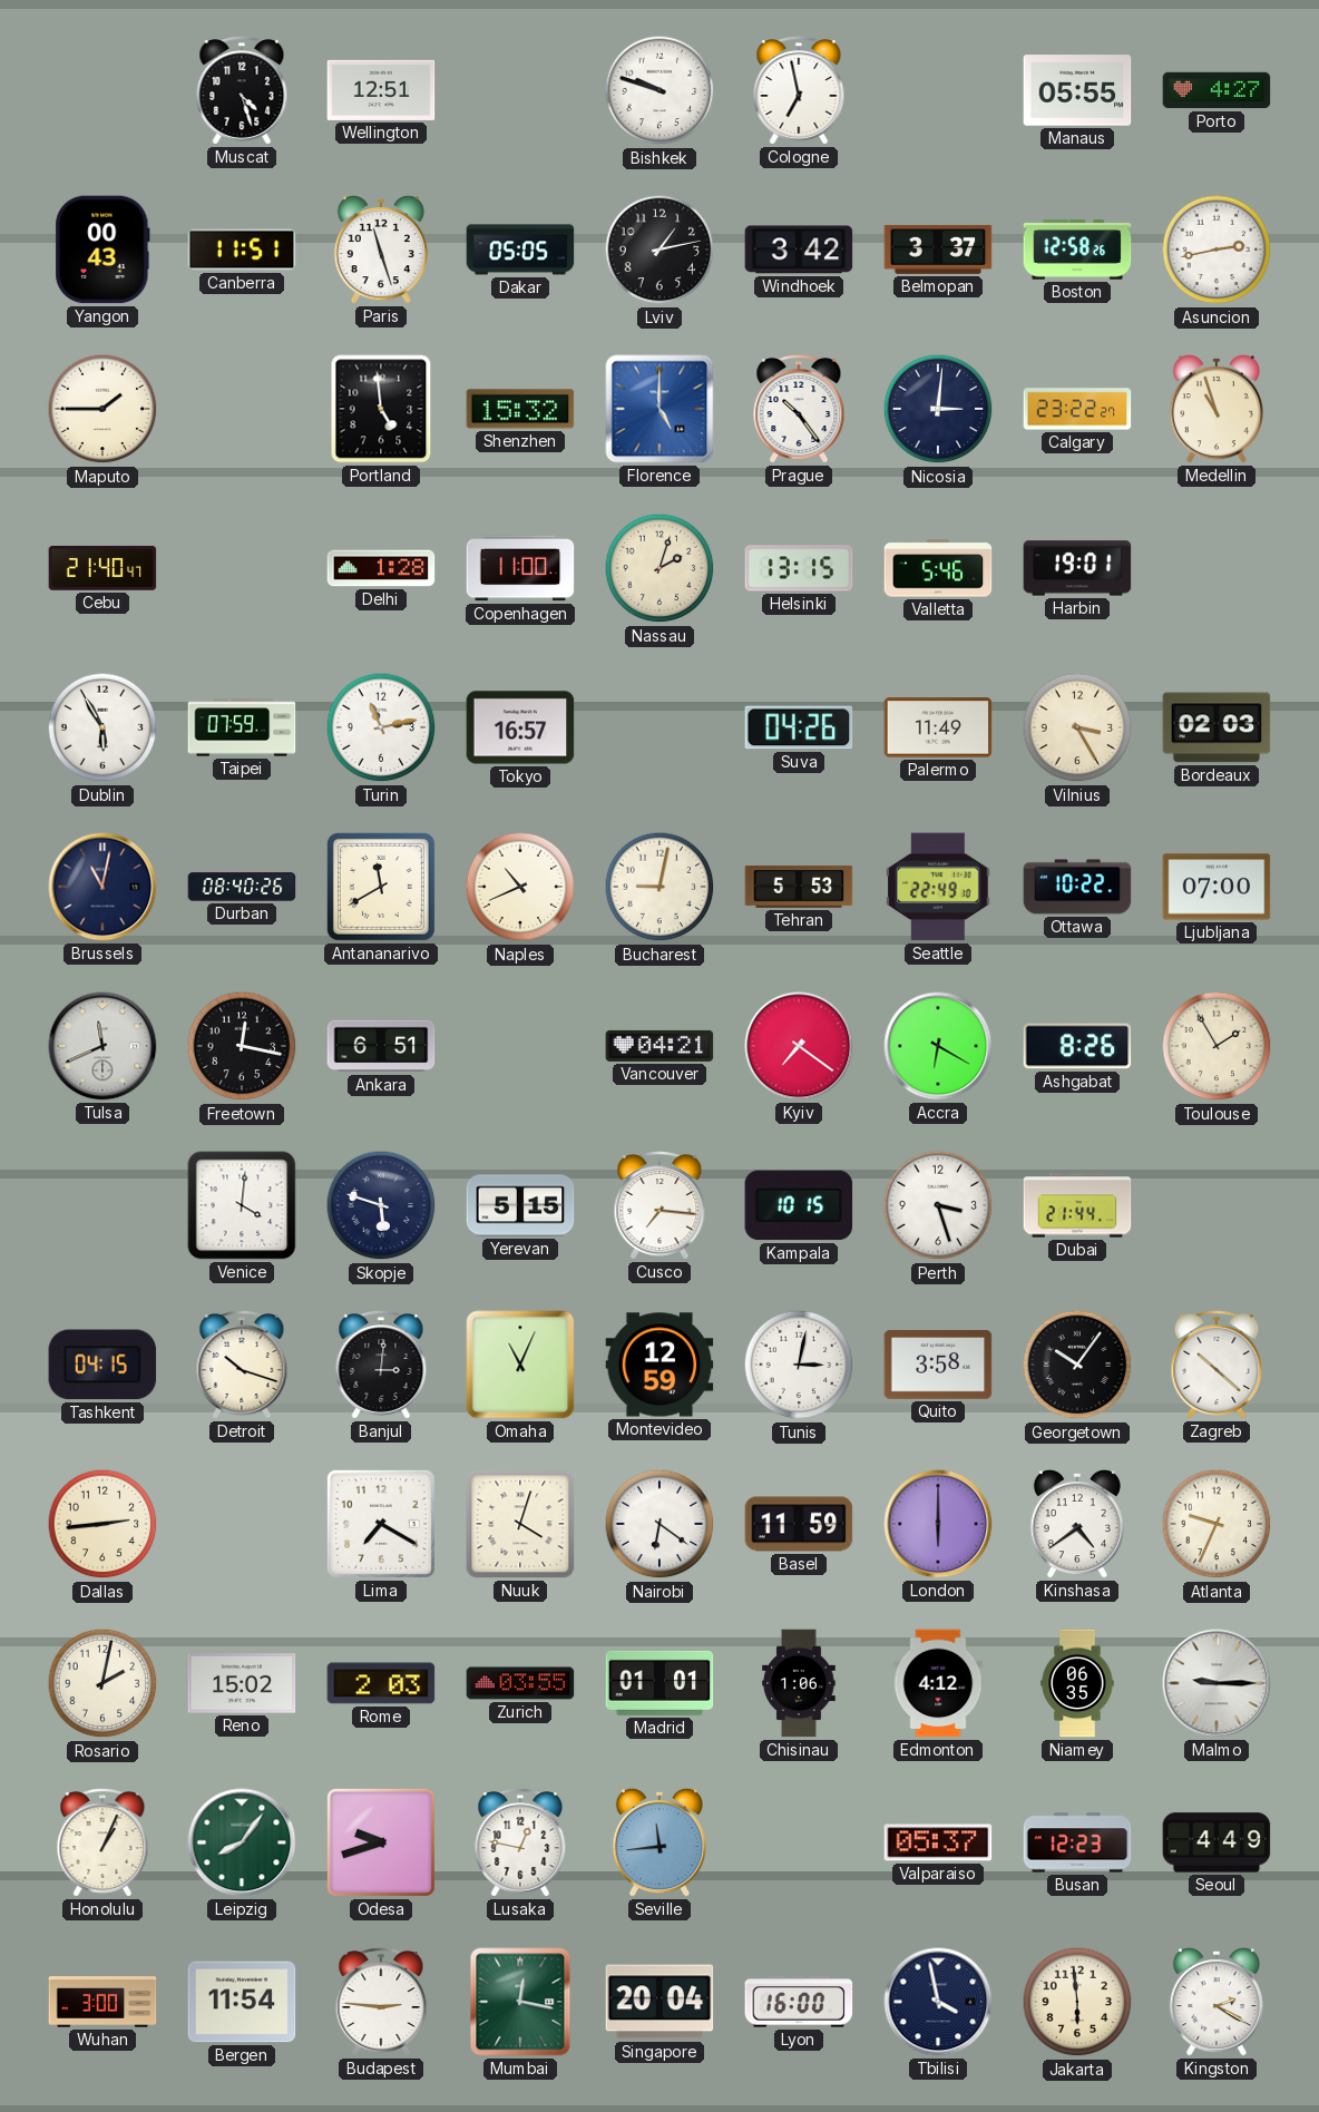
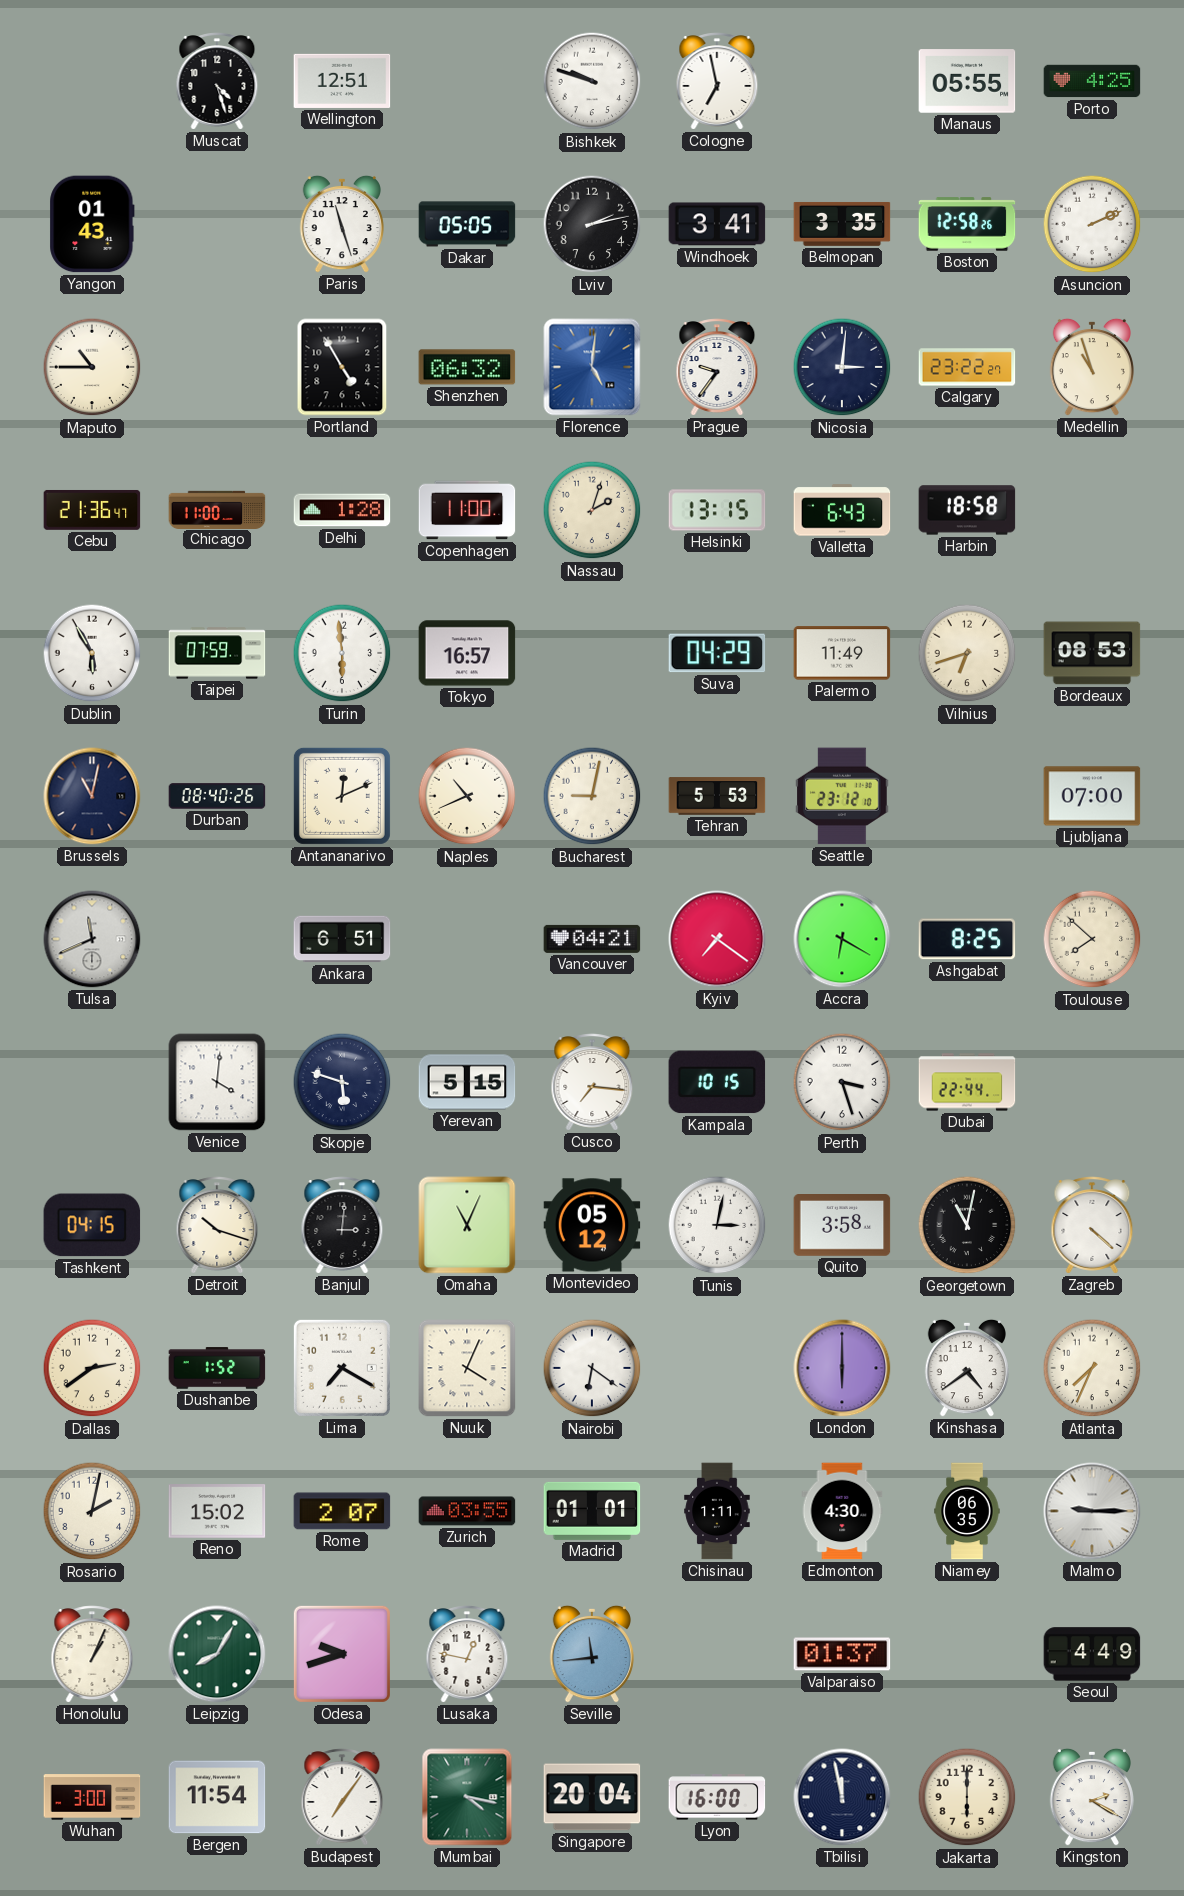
Porto: 4:27 -> 4:25
Yangon: 00:43 -> 01:43
Canberra: 11:51 -> none
Lviv: 1:13 -> 2:13
Windhoek: 3:42 -> 3:41
Belmopan: 3:37 -> 3:35
Asuncion: 2:43 -> 2:11
Maputo: 1:45 -> 10:45
Portland: 4:59 -> 4:55
Shenzhen: 15:32 -> 06:32
Florence: 5:00 -> 5:01
Prague: 10:24 -> 9:36
Cebu: 21:40 -> 21:36
Chicago: none -> 11:00
Valletta: 5:46 -> 6:43
Harbin: 19:01 -> 18:58
Turin: 11:13 -> 5:59
Suva: 04:26 -> 04:29
Vilnius: 3:25 -> 6:42
Bordeaux: 02:03 -> 08:53
Antananarivo: 11:40 -> 12:11
Seattle: 22:49 -> 23:12
Ottawa: 10:22 -> none
Freetown: 12:17 -> none
Ashgabat: 8:26 -> 8:25
Toulouse: 1:55 -> 7:52
Dubai: 21:44 -> 22:44
Montevideo: 12:59 -> 05:12
Georgetown: 10:06 -> 11:02
Zagreb: 10:22 -> 4:22
Dallas: 2:44 -> 2:39
Dushanbe: none -> 1:52
Nuuk: 4:03 -> 4:04
Basel: 11:59 -> none
Atlanta: 9:34 -> 7:34
Rome: 2:03 -> 2:07
Chisinau: 1:06 -> 1:11
Edmonton: 4:12 -> 4:30
Leipzig: 8:06 -> 8:05
Valparaiso: 05:37 -> 01:37
Busan: 12:23 -> none
Budapest: 2:46 -> 7:06
Mumbai: 12:17 -> 4:17
Tbilisi: 3:58 -> 11:58
Jakarta: 5:59 -> 6:00
